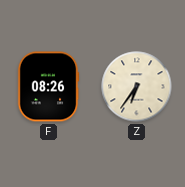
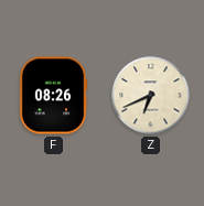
Z: 6:36 -> 6:41
